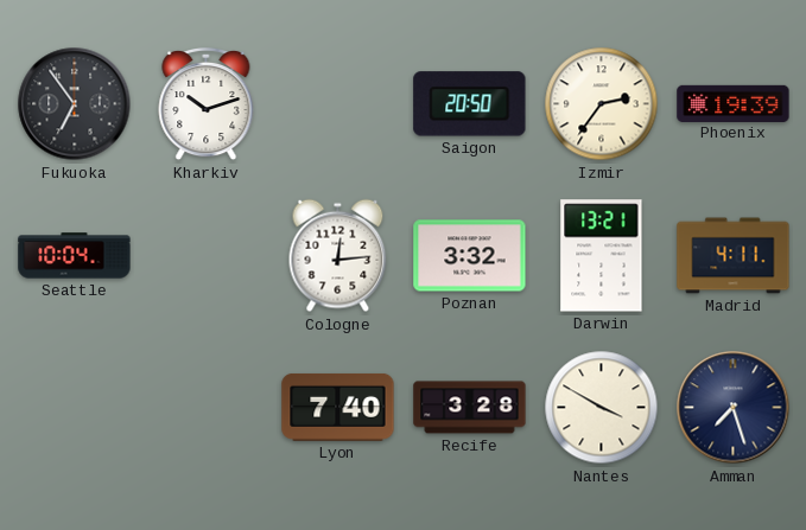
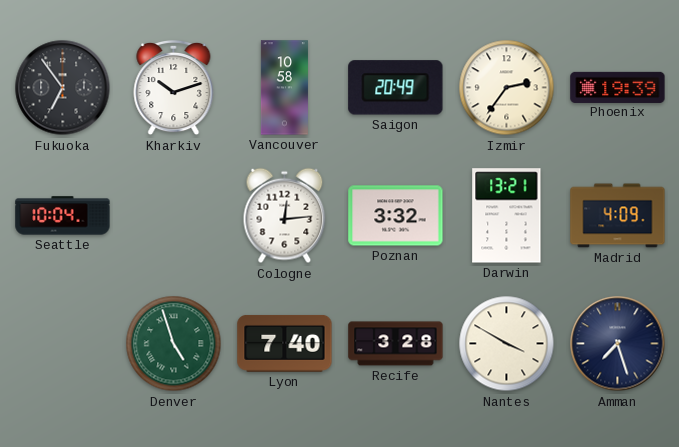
Vancouver: none -> 10:58
Saigon: 20:50 -> 20:49
Madrid: 4:11 -> 4:09
Denver: none -> 4:57
